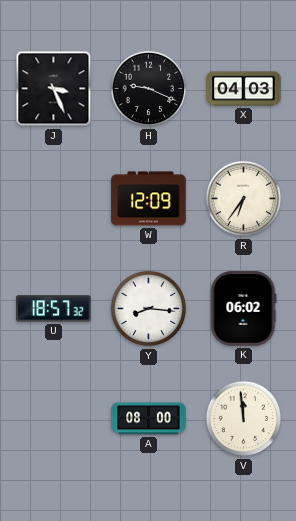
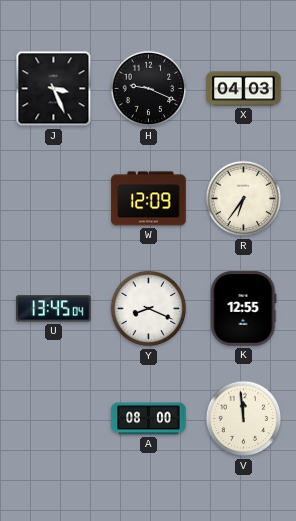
U: 18:57 -> 13:45
Y: 8:16 -> 8:19
K: 06:02 -> 12:55
